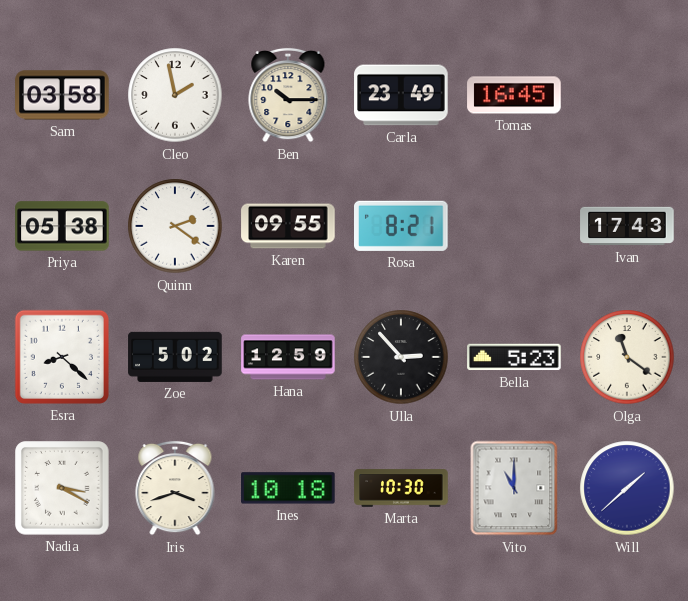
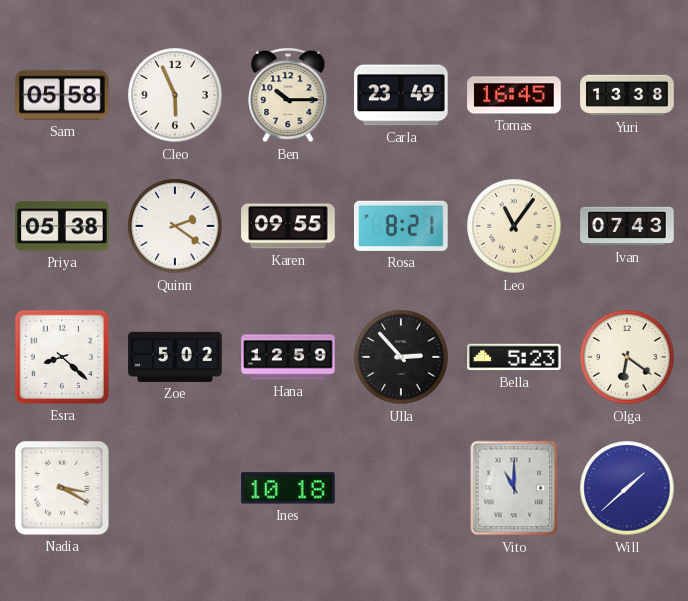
Sam: 03:58 -> 05:58
Cleo: 1:58 -> 5:56
Yuri: none -> 13:38
Leo: none -> 11:06
Ivan: 17:43 -> 07:43
Olga: 11:21 -> 6:21
Iris: 3:42 -> none
Marta: 10:30 -> none
